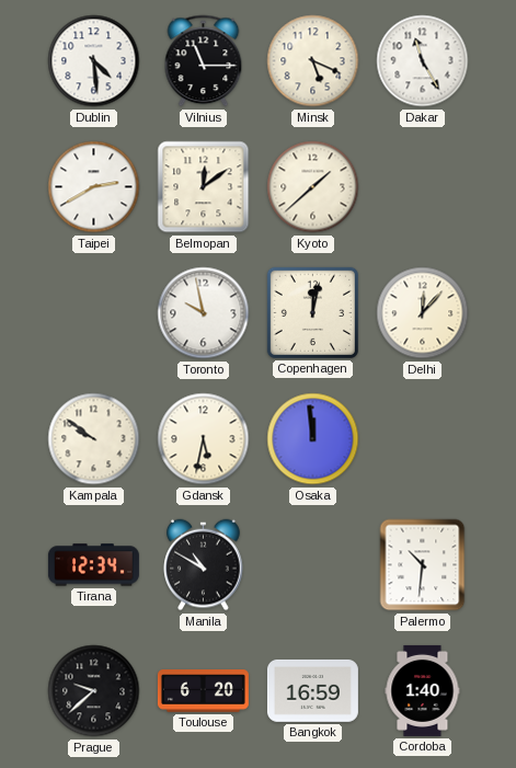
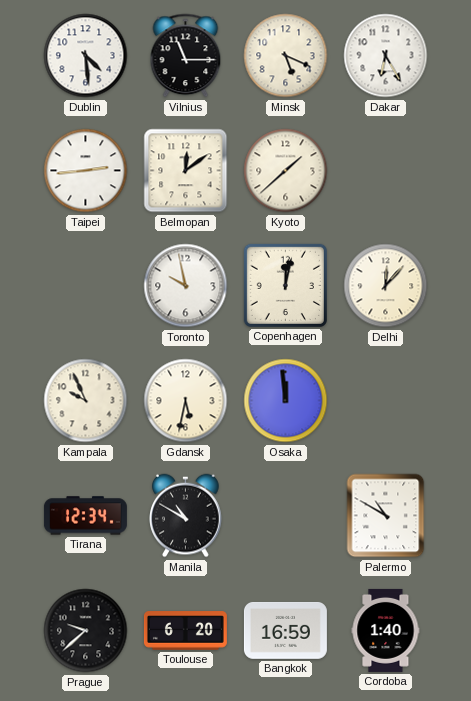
Dakar: 11:25 -> 6:25
Taipei: 2:40 -> 2:44
Kampala: 9:51 -> 9:56
Palermo: 10:31 -> 10:50
